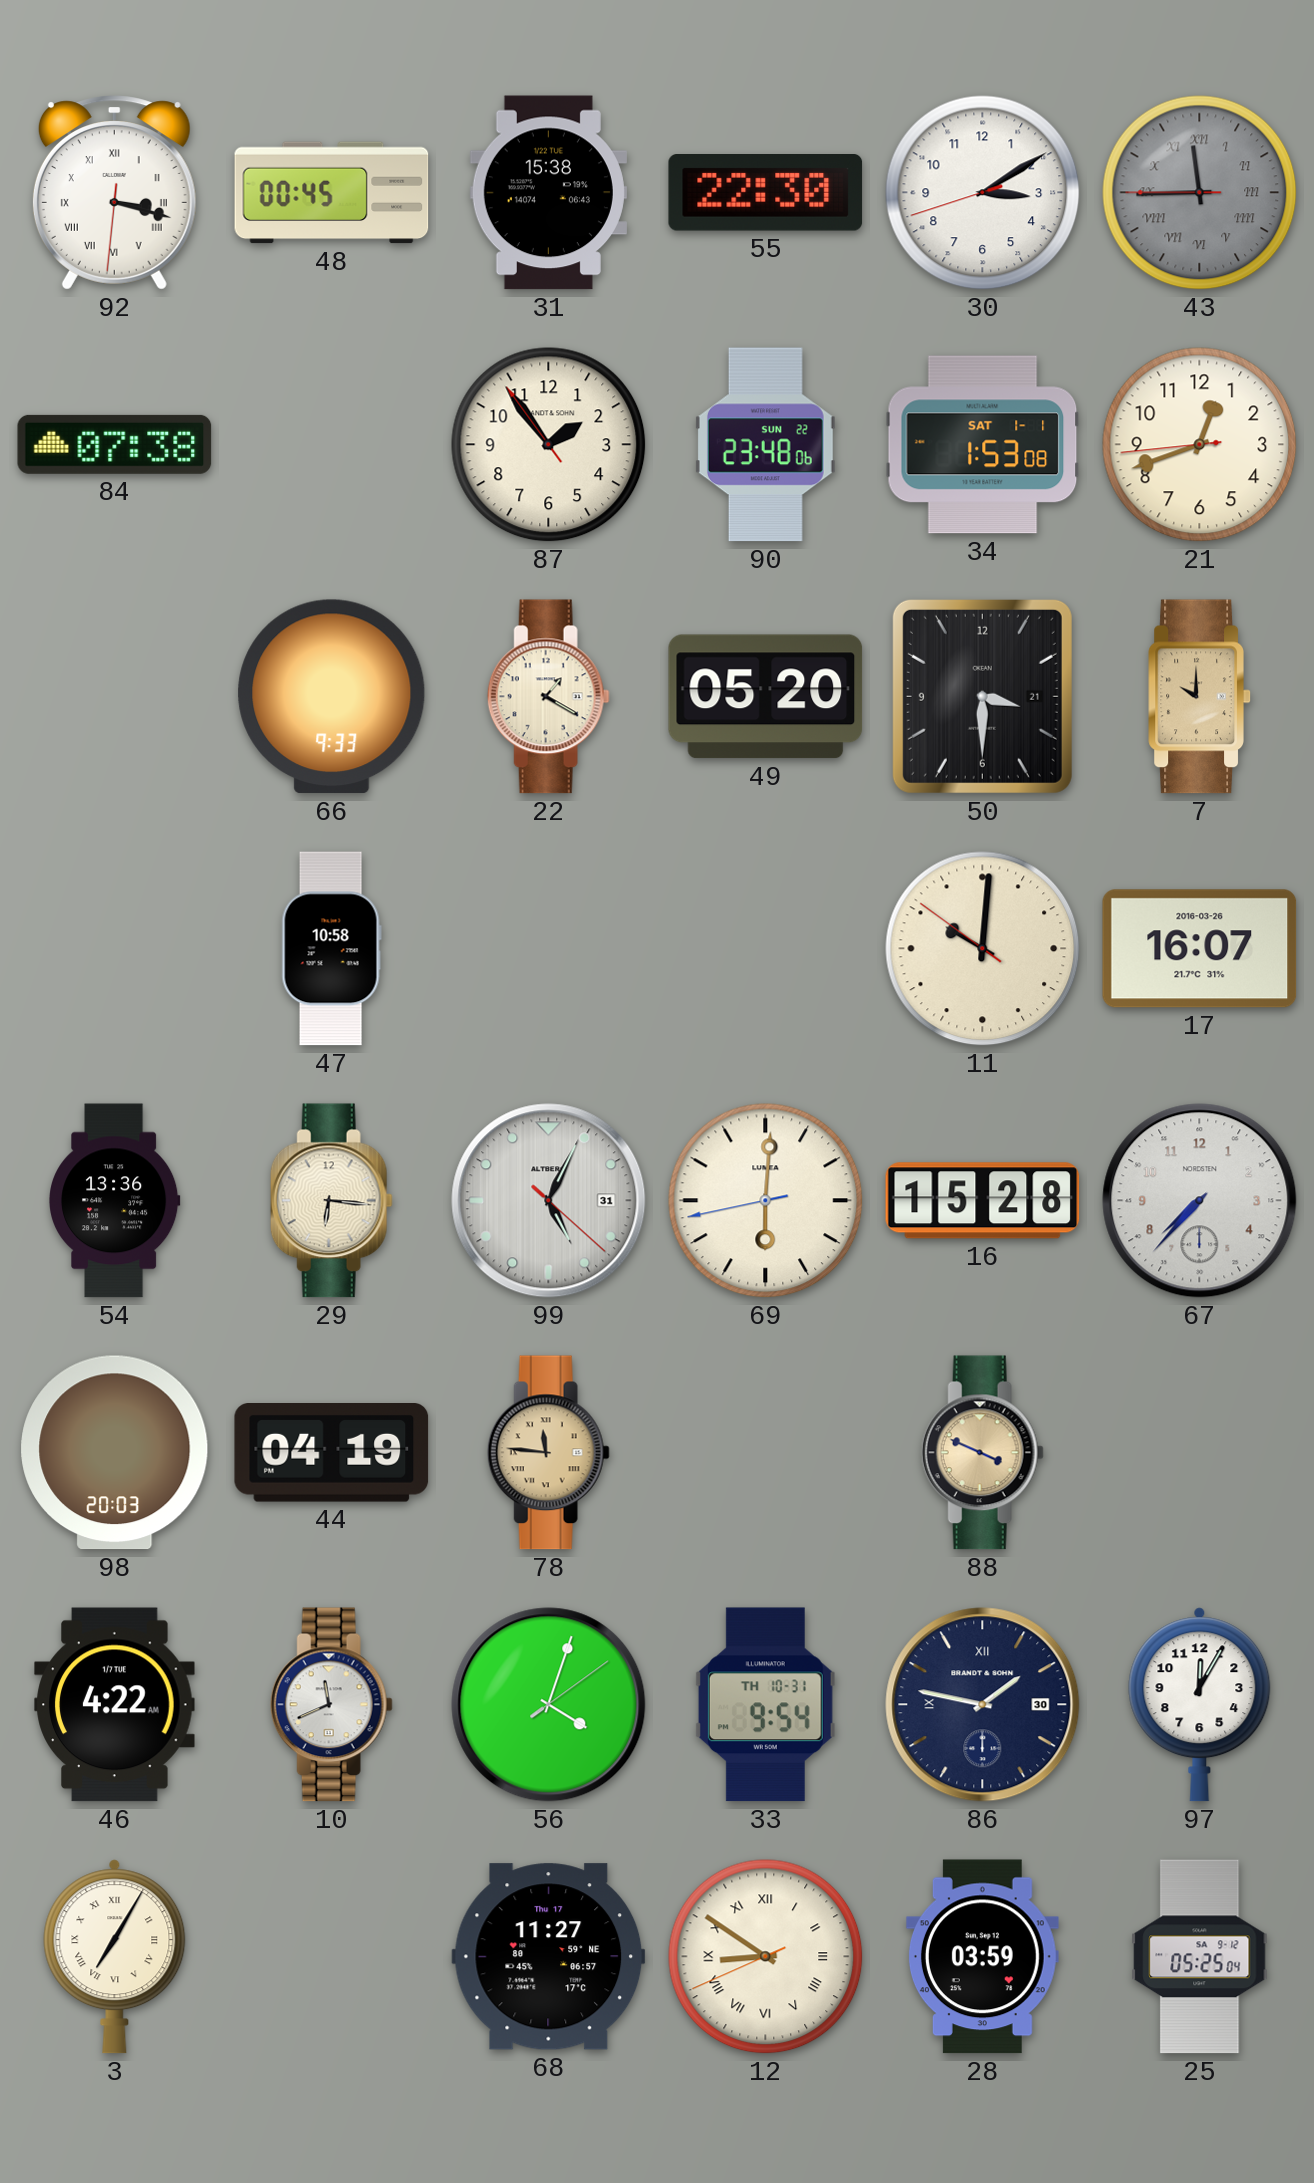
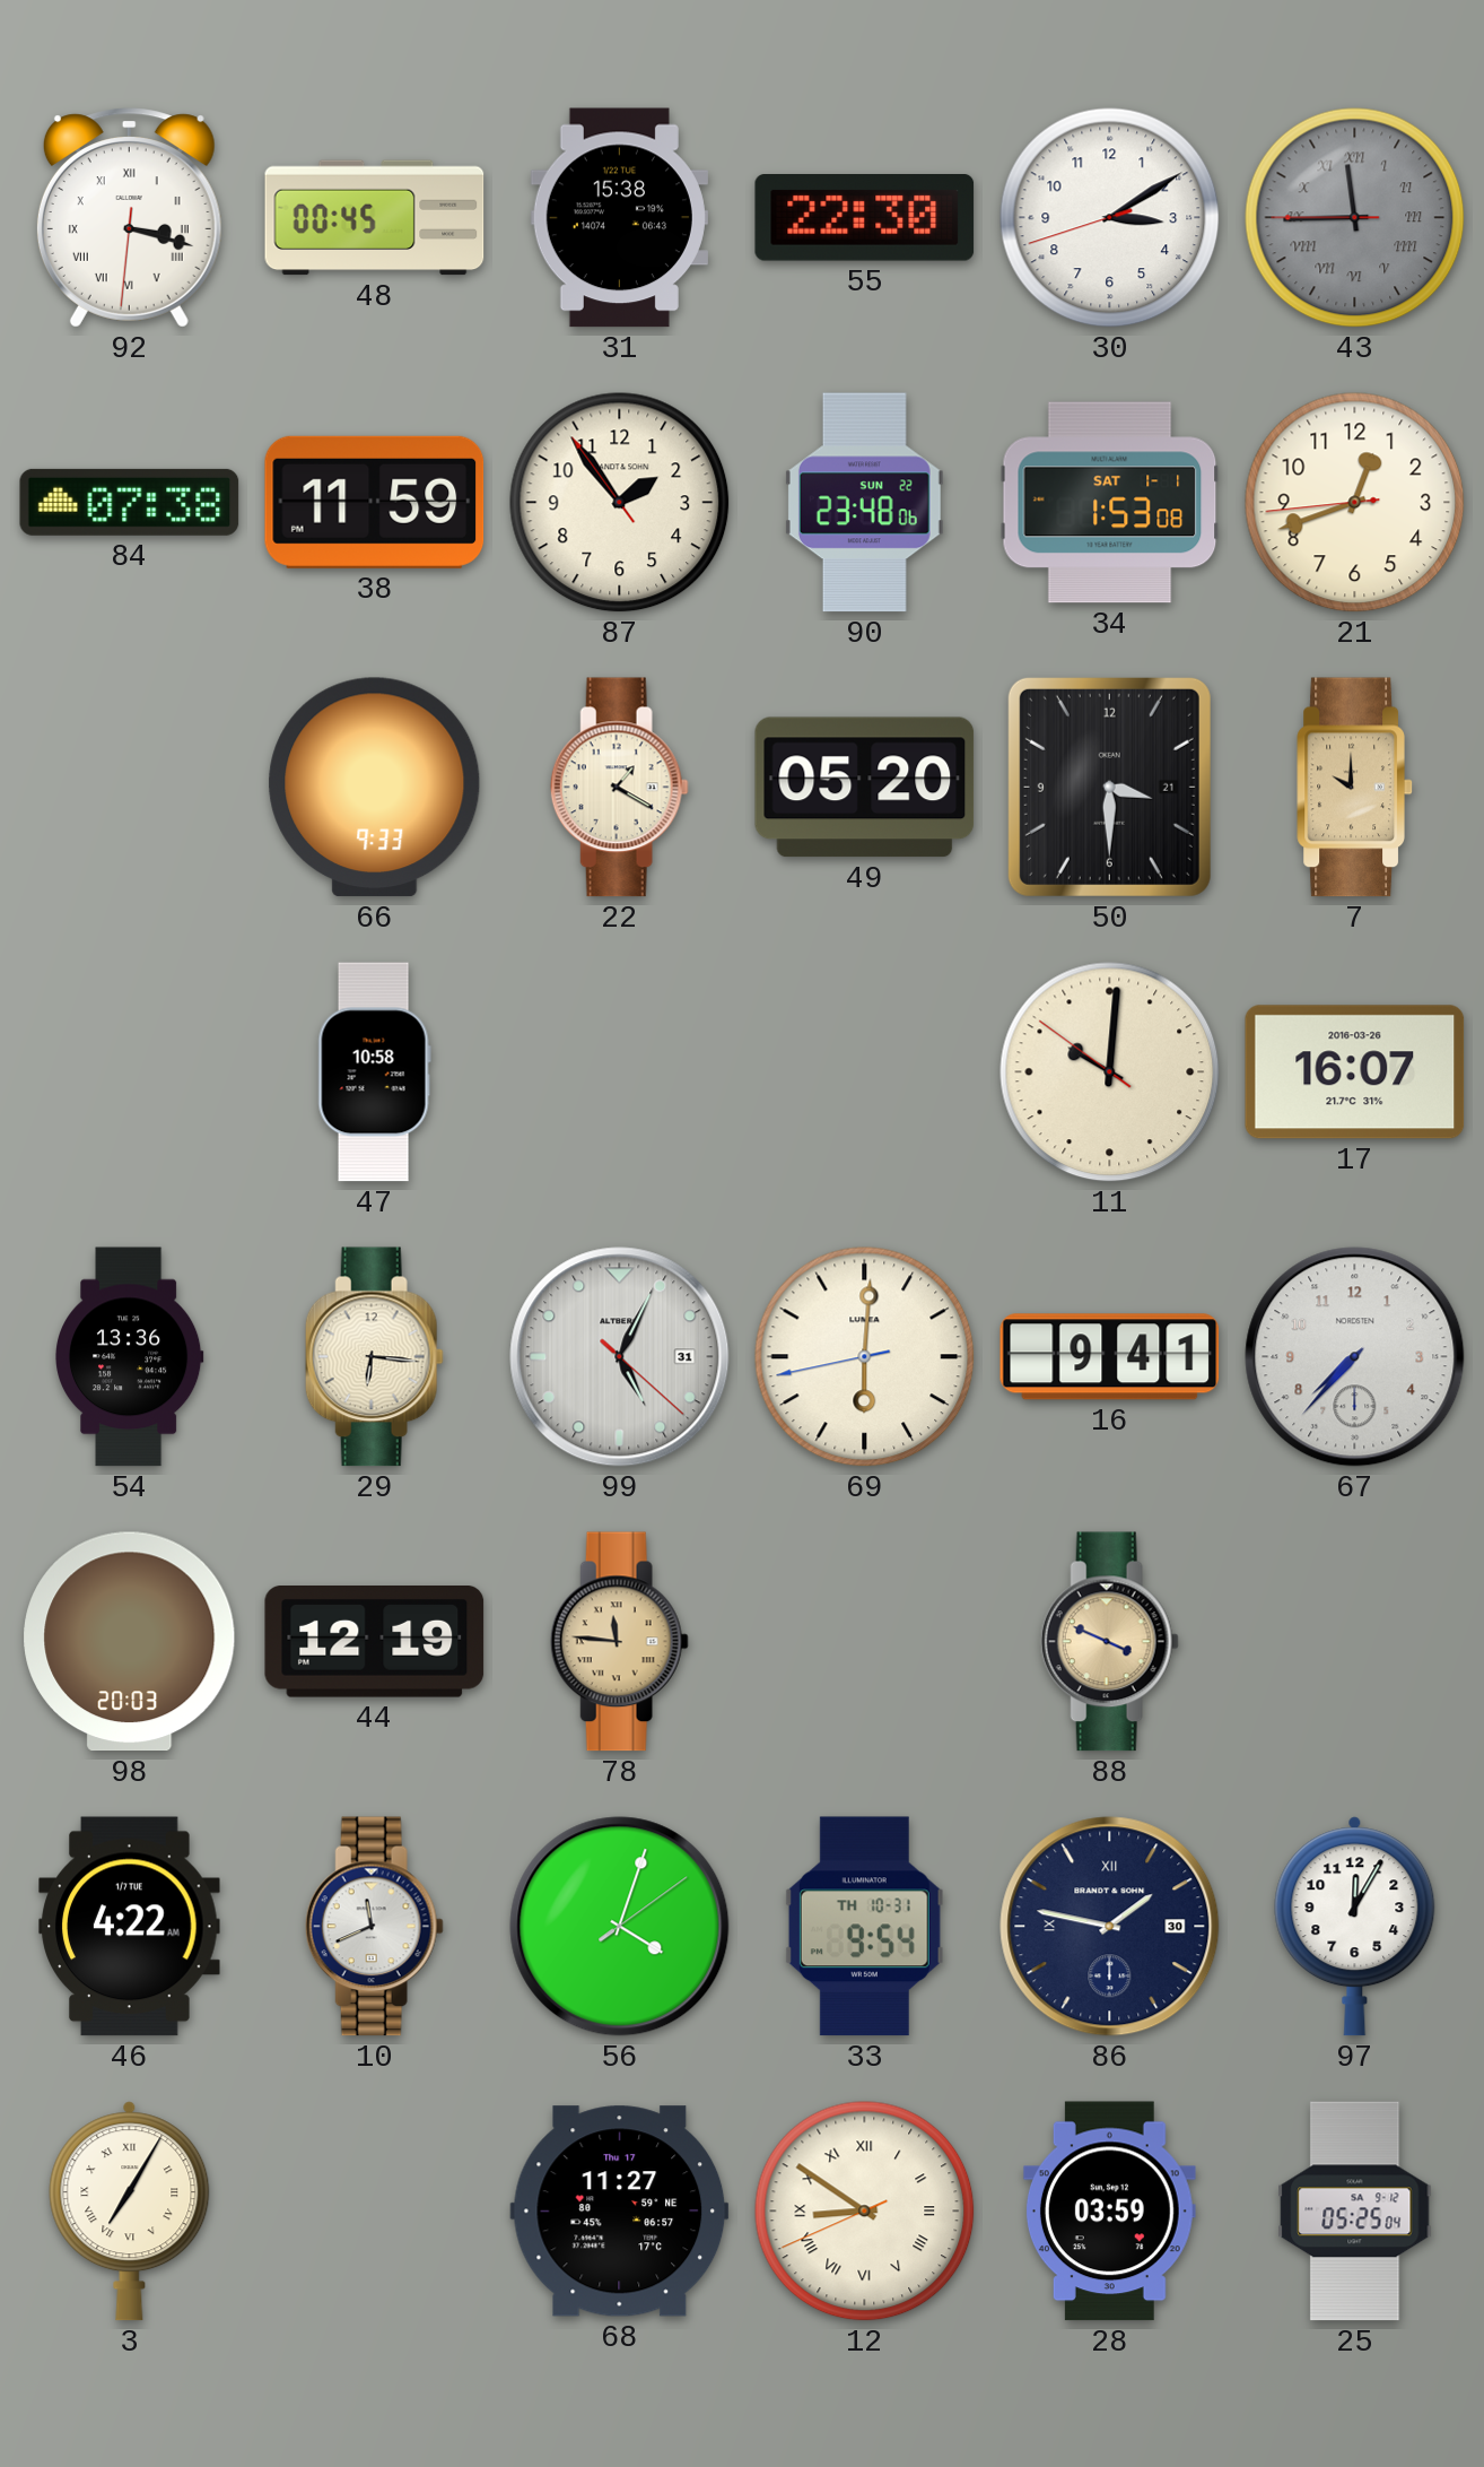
38: none -> 11:59
16: 15:28 -> 9:41
44: 04:19 -> 12:19
